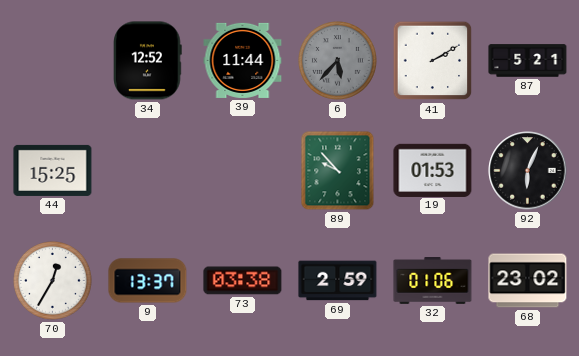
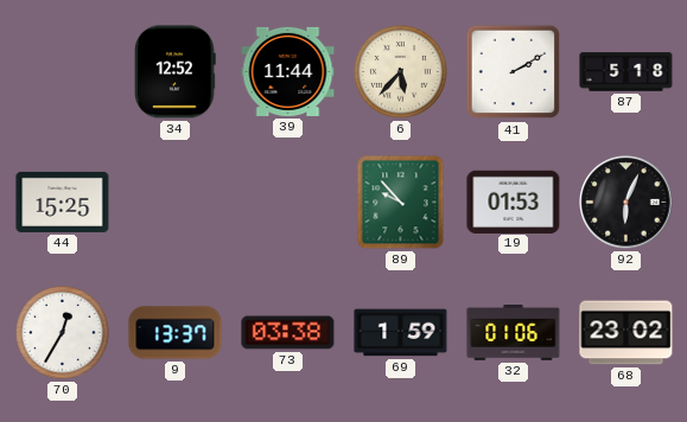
6 dial: grey -> cream
87: 5:21 -> 5:18
69: 2:59 -> 1:59
